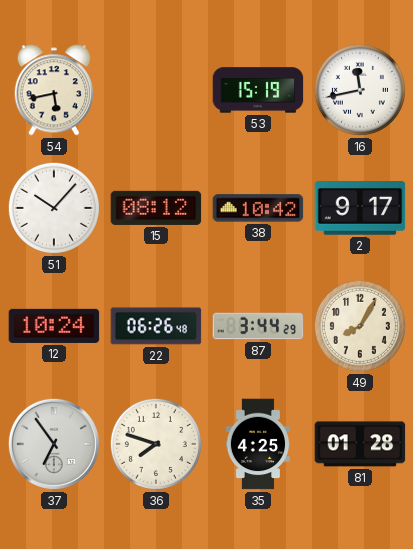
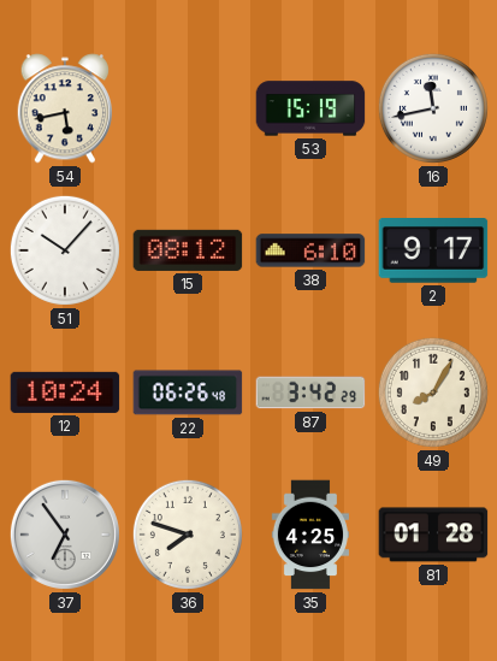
38: 10:42 -> 6:10
87: 3:44 -> 3:42
